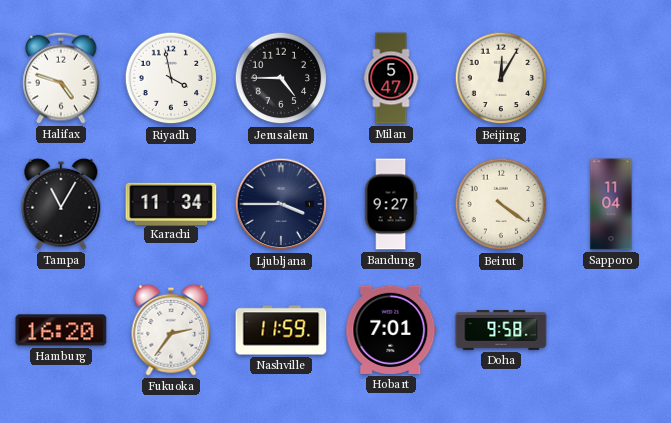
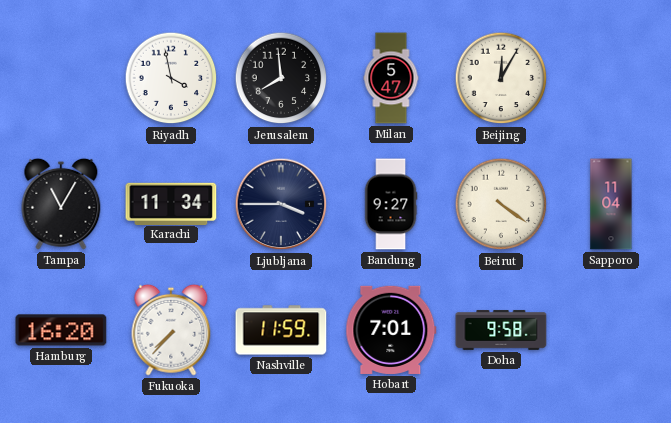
Halifax: 4:48 -> none
Jerusalem: 4:45 -> 7:59
Fukuoka: 2:36 -> 7:37
